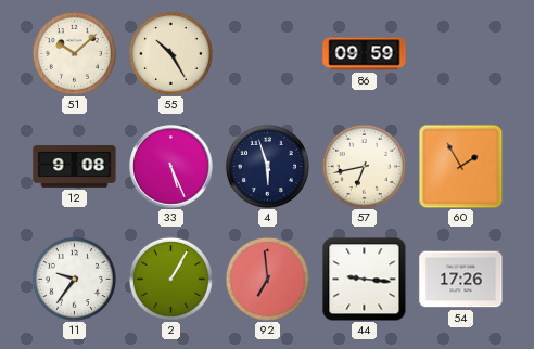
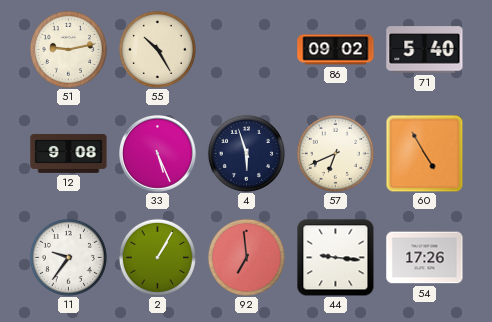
51: 10:08 -> 9:13
86: 09:59 -> 09:02
71: none -> 5:40
57: 6:43 -> 6:41
60: 1:55 -> 4:55
